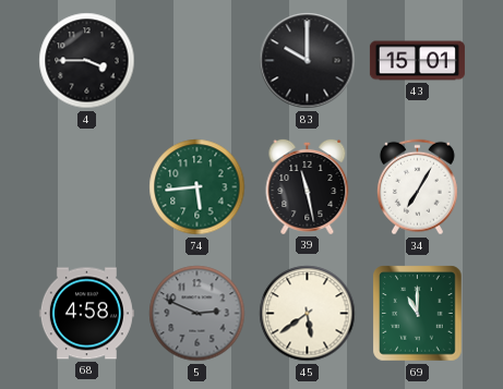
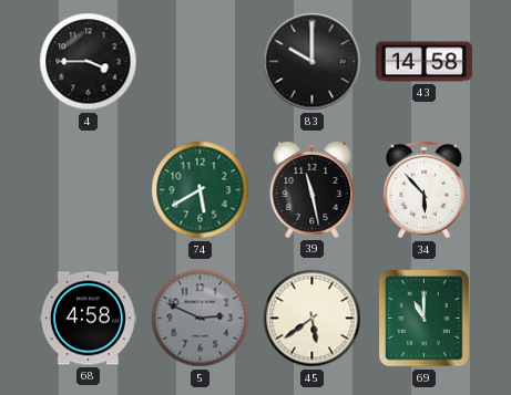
43: 15:01 -> 14:58
74: 5:44 -> 5:40
34: 7:05 -> 5:53
